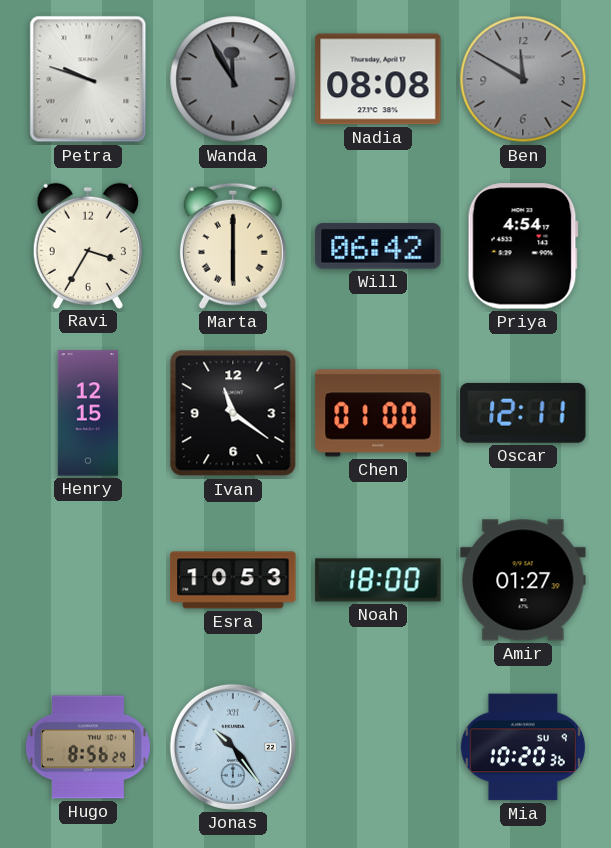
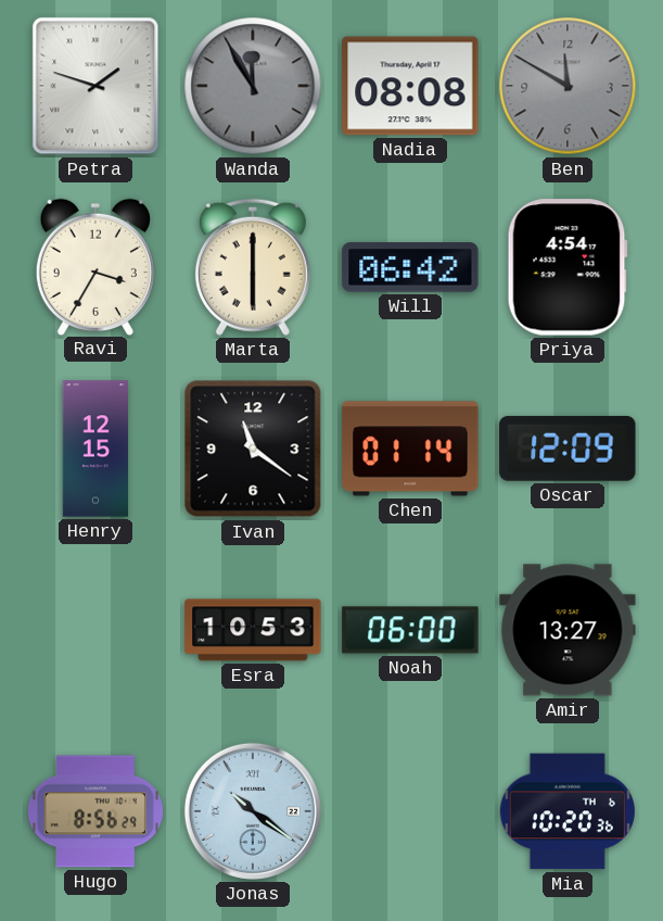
Petra: 9:48 -> 1:48
Chen: 01:00 -> 01:14
Oscar: 12:11 -> 12:09
Noah: 18:00 -> 06:00
Amir: 01:27 -> 13:27
Jonas: 10:24 -> 10:21
Mia date: SU 9 -> TH 6
